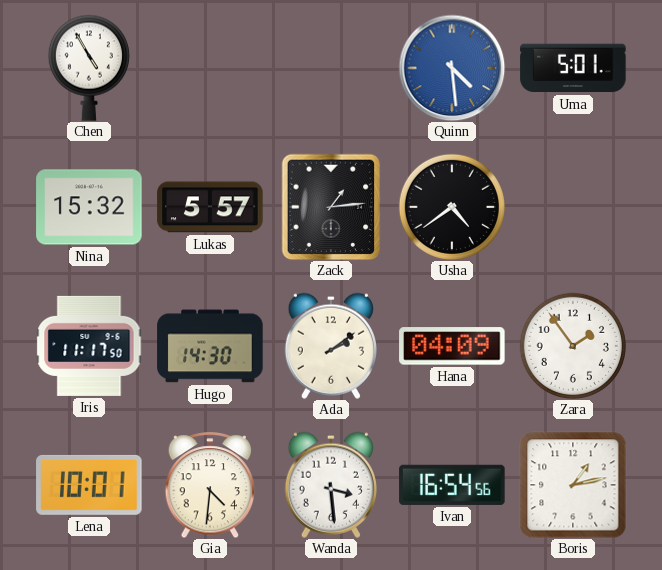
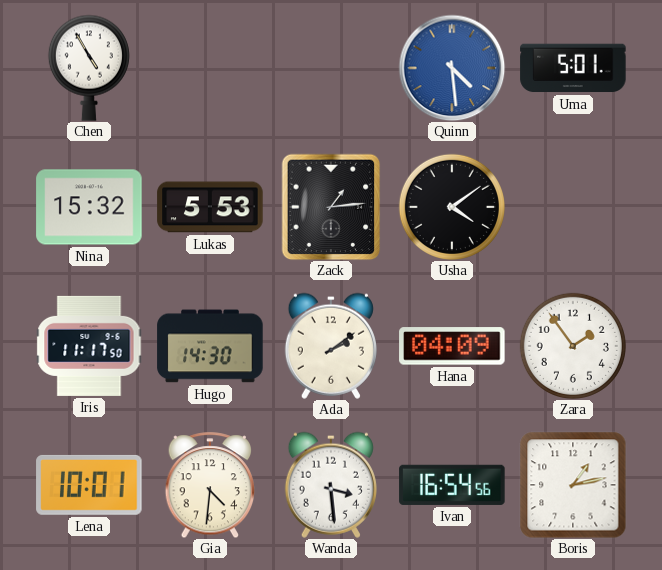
Lukas: 5:57 -> 5:53
Usha: 4:39 -> 4:09
